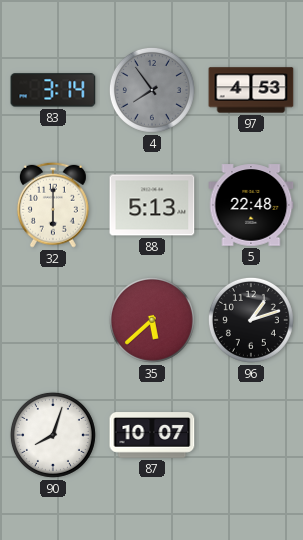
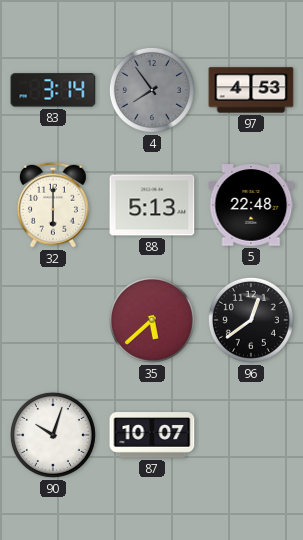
96: 1:12 -> 12:39
90: 8:03 -> 10:03
